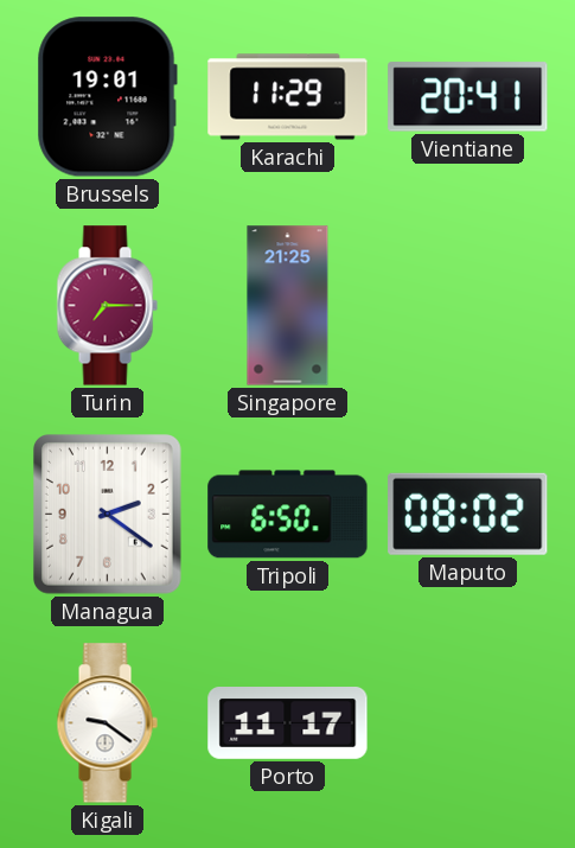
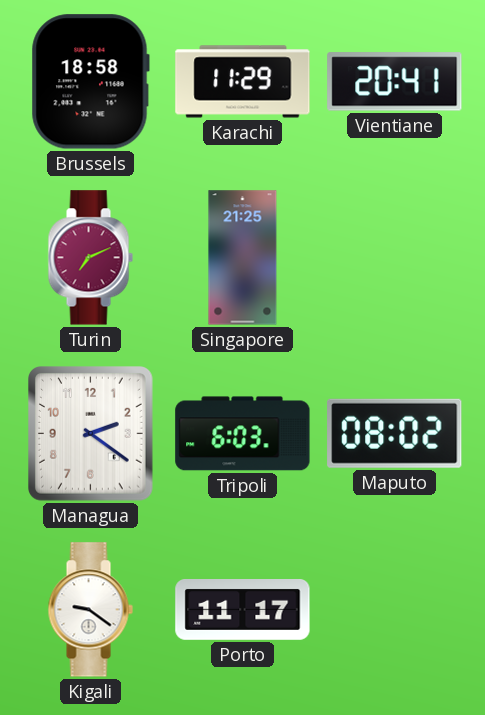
Brussels: 19:01 -> 18:58
Turin: 7:15 -> 7:11
Tripoli: 6:50 -> 6:03
